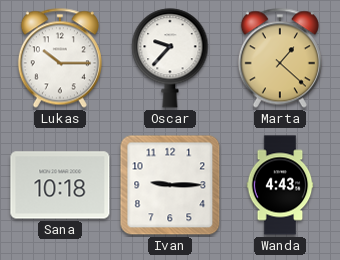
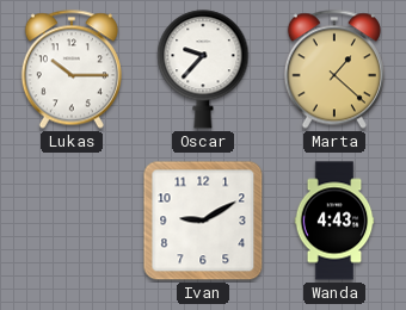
Sana: 10:18 -> none
Ivan: 9:15 -> 9:10
